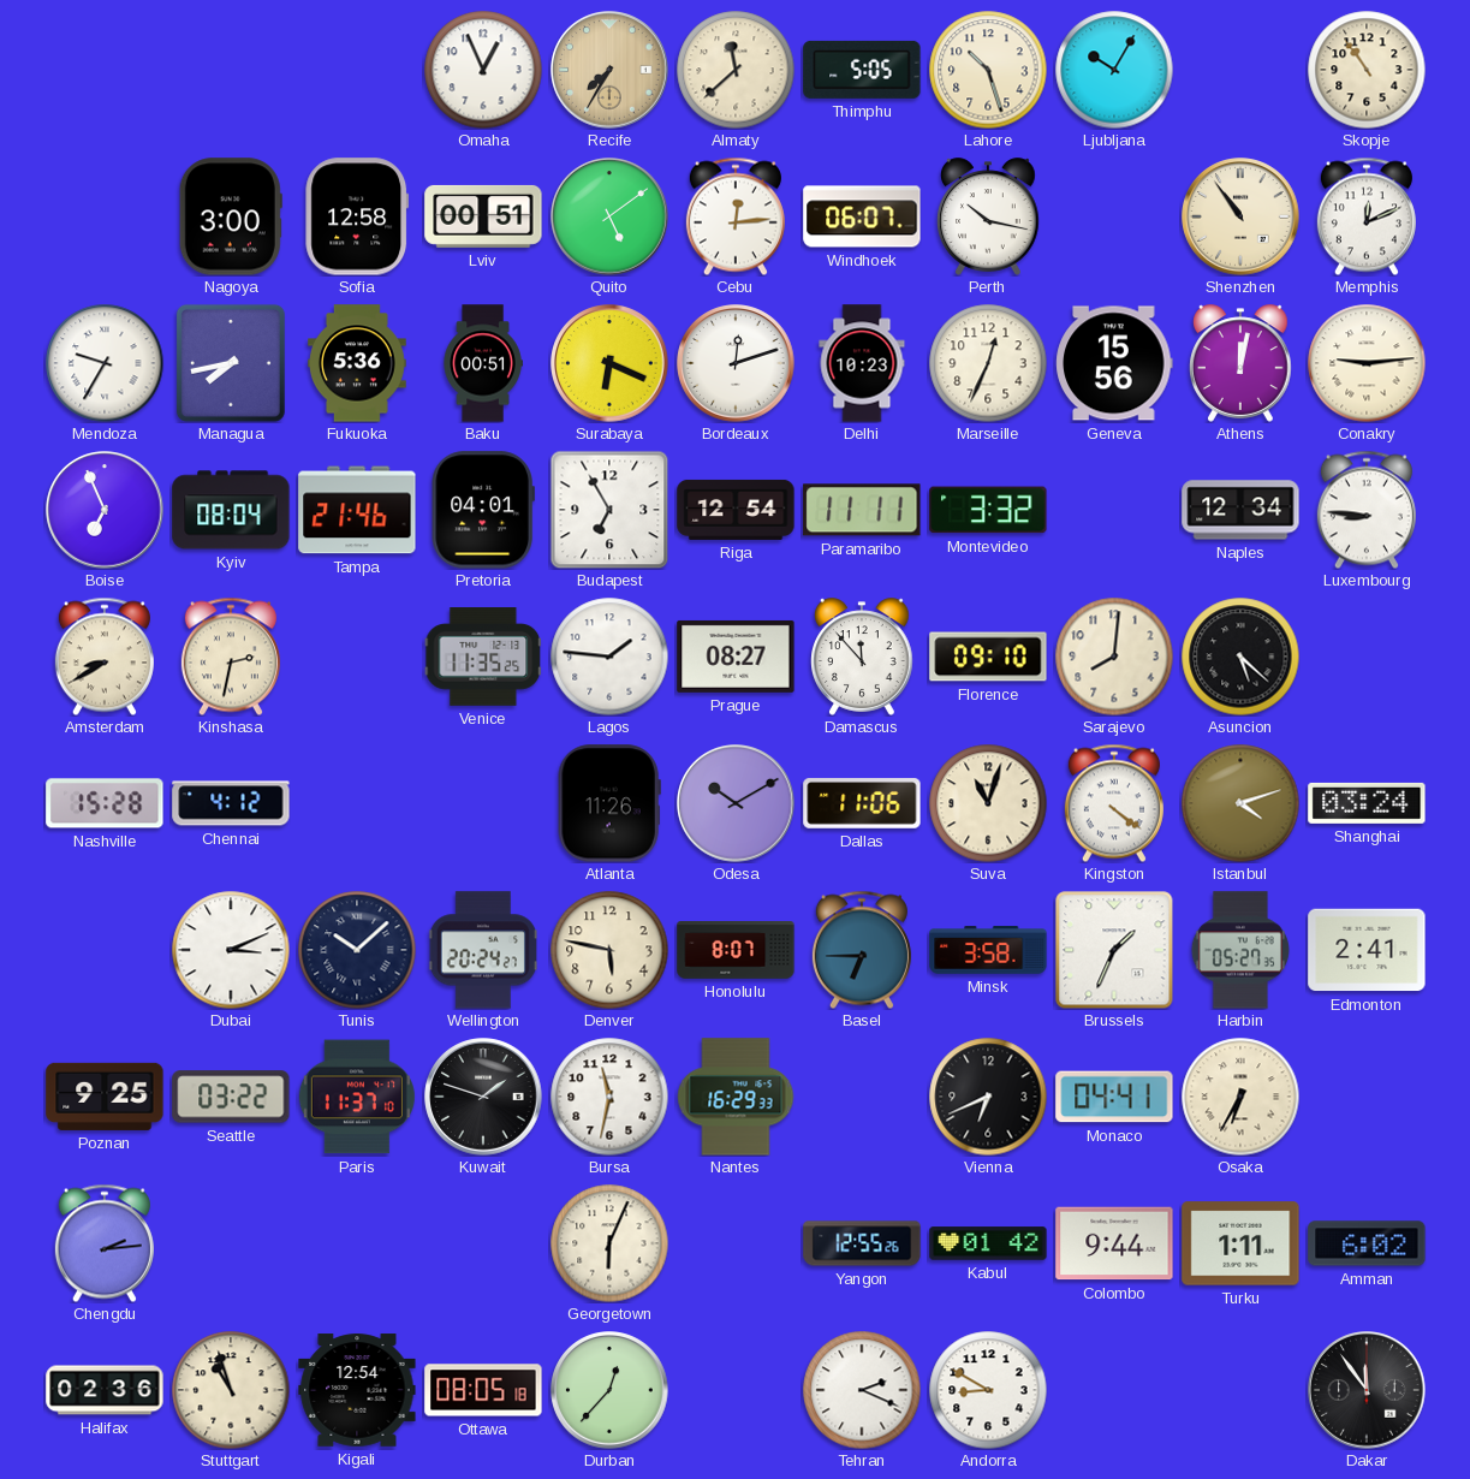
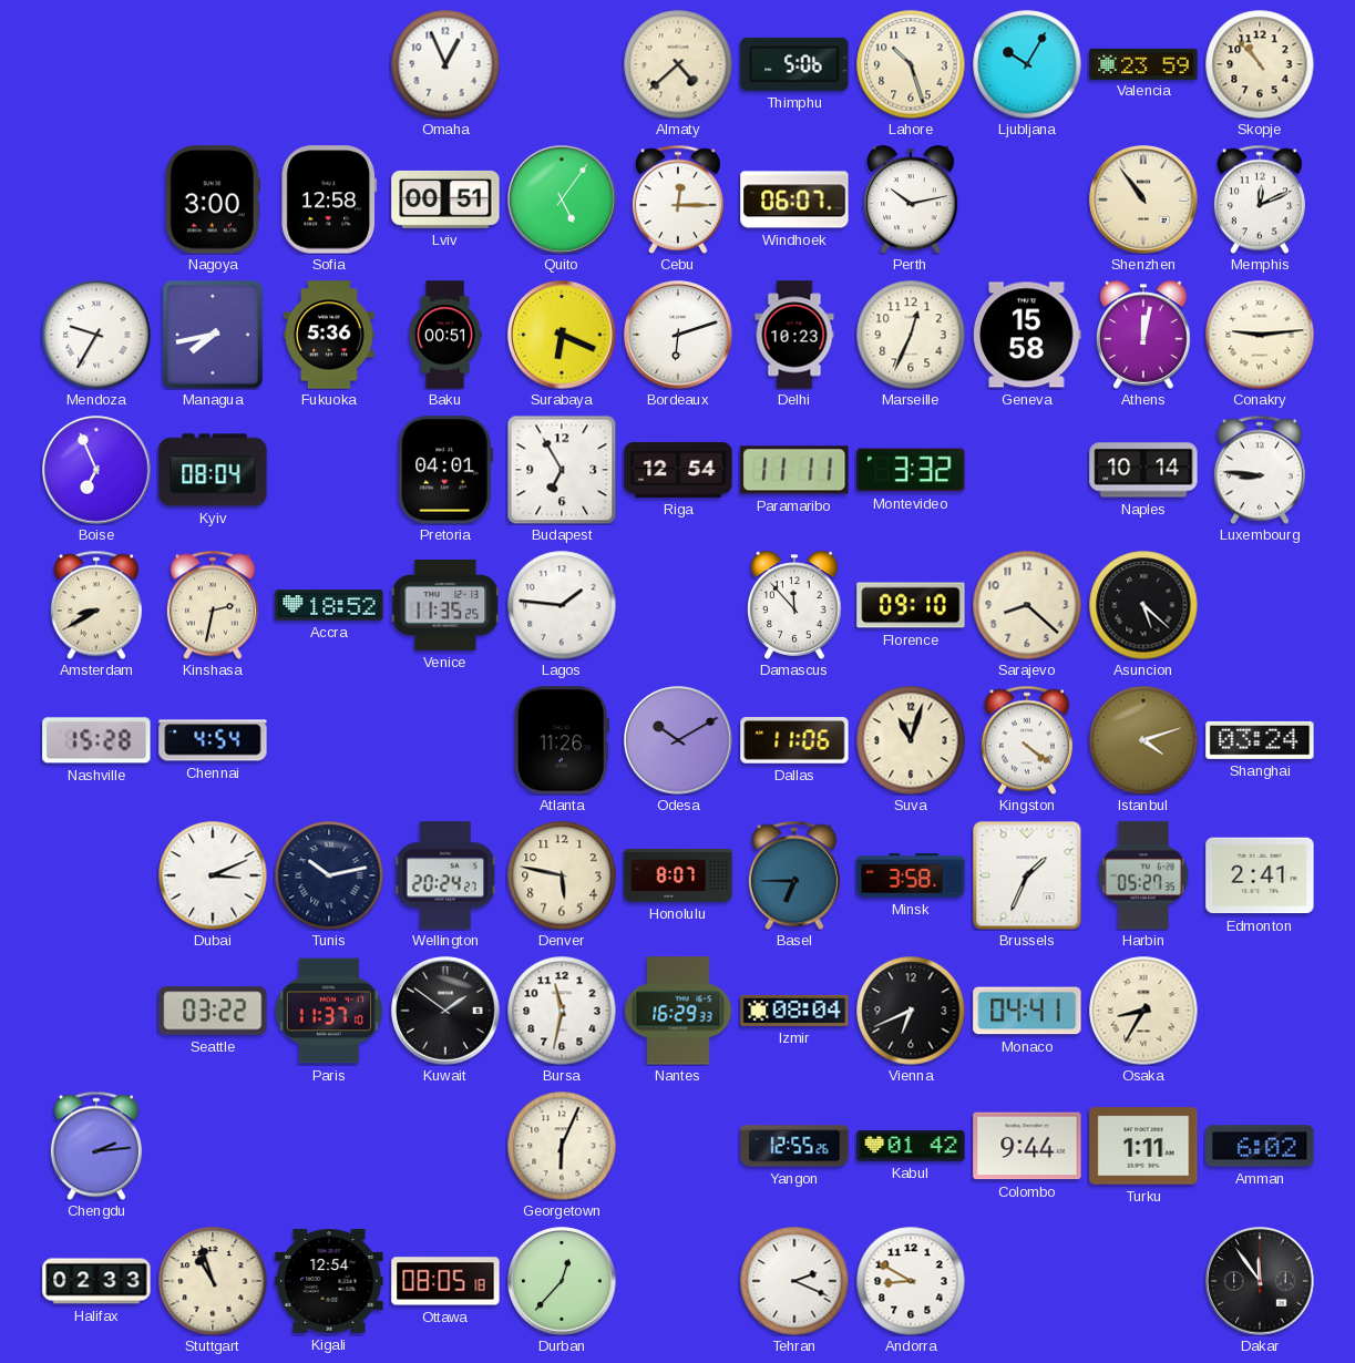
Recife: 7:35 -> none
Almaty: 11:38 -> 4:38
Thimphu: 5:05 -> 5:06
Valencia: none -> 23:59
Skopje: 10:54 -> 10:53
Quito: 5:09 -> 5:06
Cebu: 12:14 -> 12:15
Perth: 10:17 -> 10:13
Bordeaux: 12:12 -> 6:12
Geneva: 15:56 -> 15:58
Tampa: 21:46 -> none
Naples: 12:34 -> 10:14
Accra: none -> 18:52
Prague: 08:27 -> none
Sarajevo: 8:01 -> 8:22
Chennai: 4:12 -> 4:54
Tunis: 10:08 -> 10:13
Poznan: 9:25 -> none
Kuwait: 1:48 -> 1:51
Izmir: none -> 08:04
Osaka: 6:35 -> 8:35
Halifax: 02:36 -> 02:33
